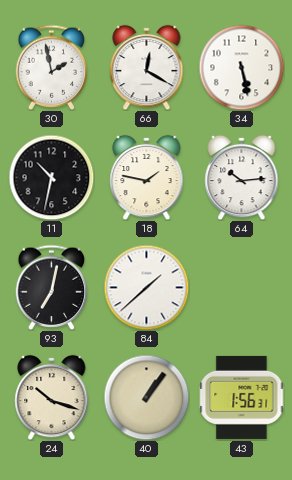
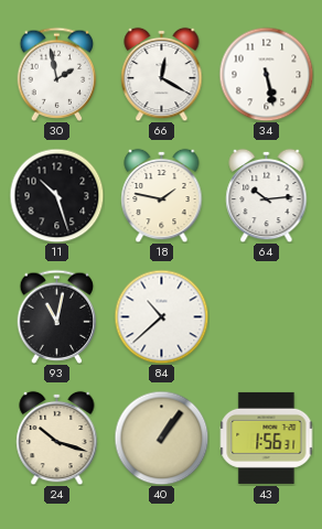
11: 10:32 -> 10:27
93: 7:02 -> 11:02
84: 1:38 -> 10:38
